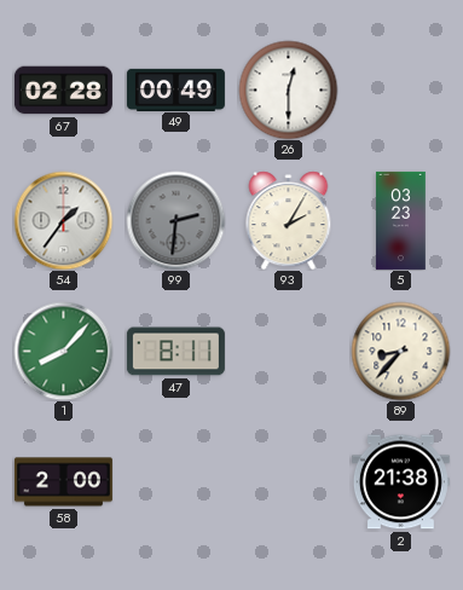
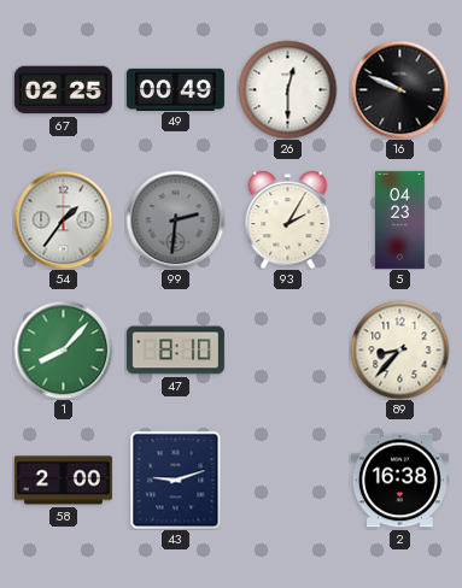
67: 02:28 -> 02:25
16: none -> 9:49
5: 03:23 -> 04:23
47: 8:11 -> 8:10
43: none -> 9:12
2: 21:38 -> 16:38
